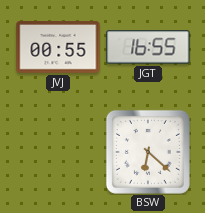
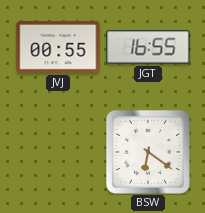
BSW: 6:22 -> 6:21
